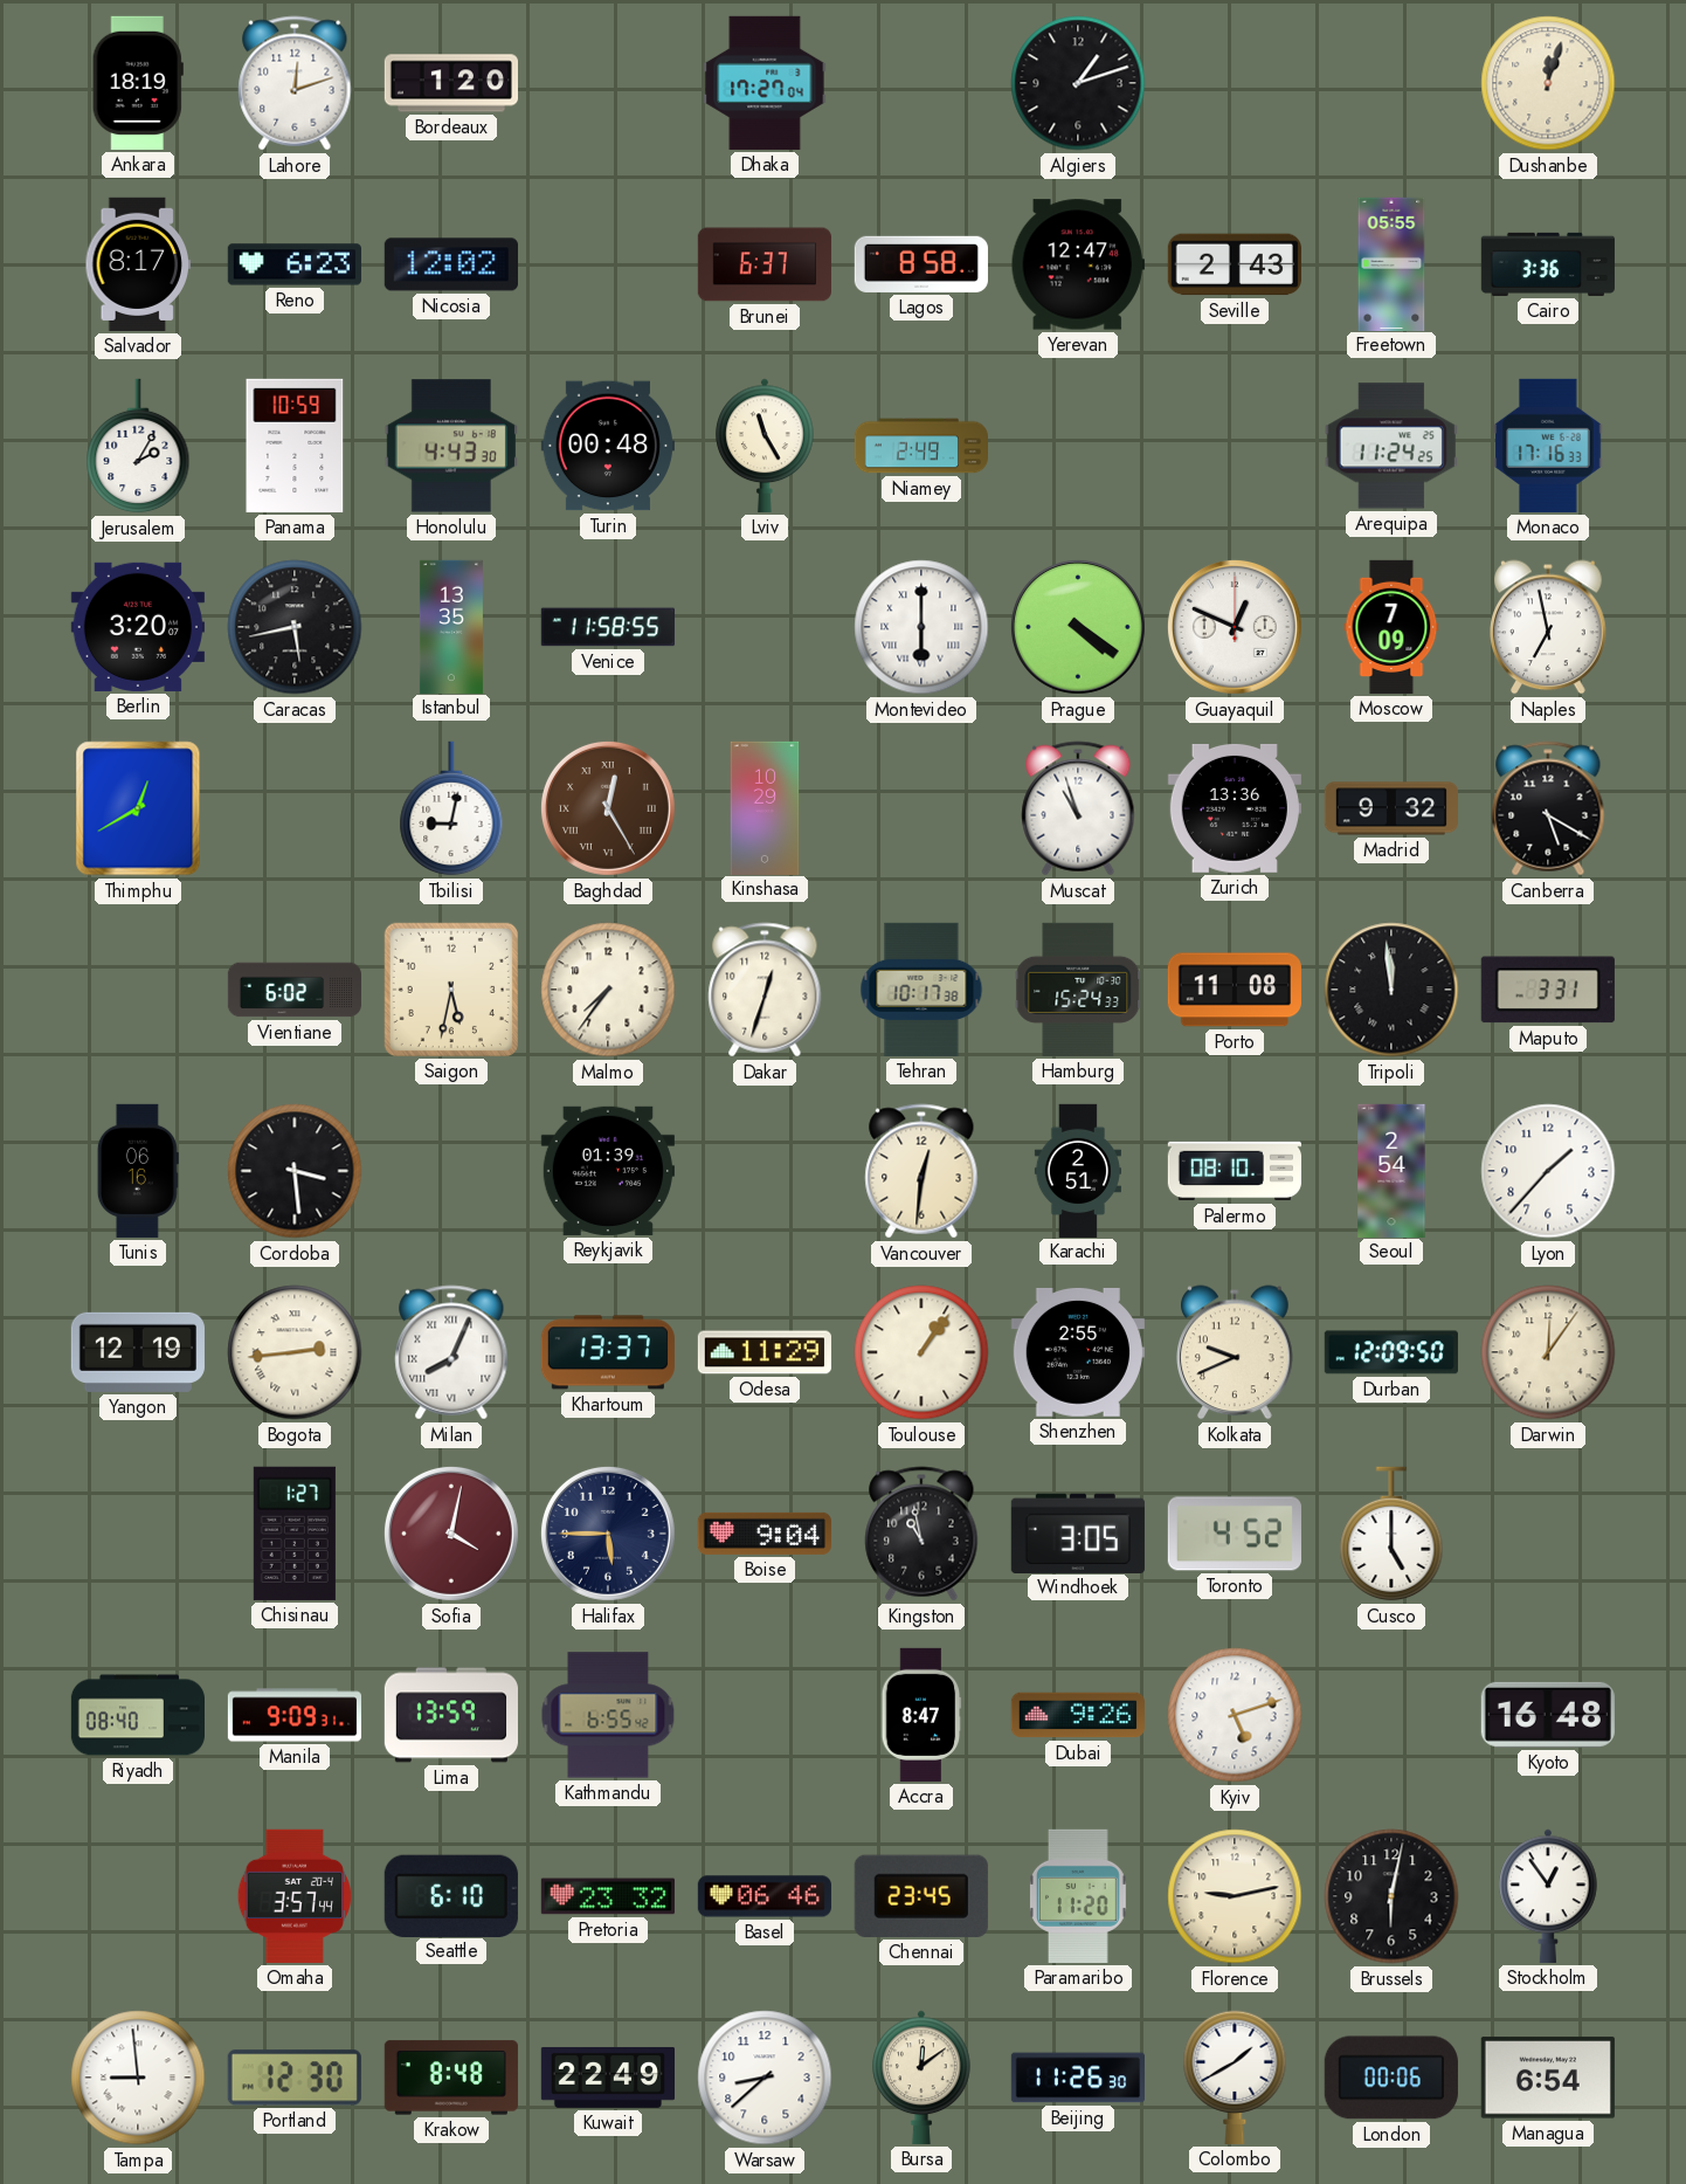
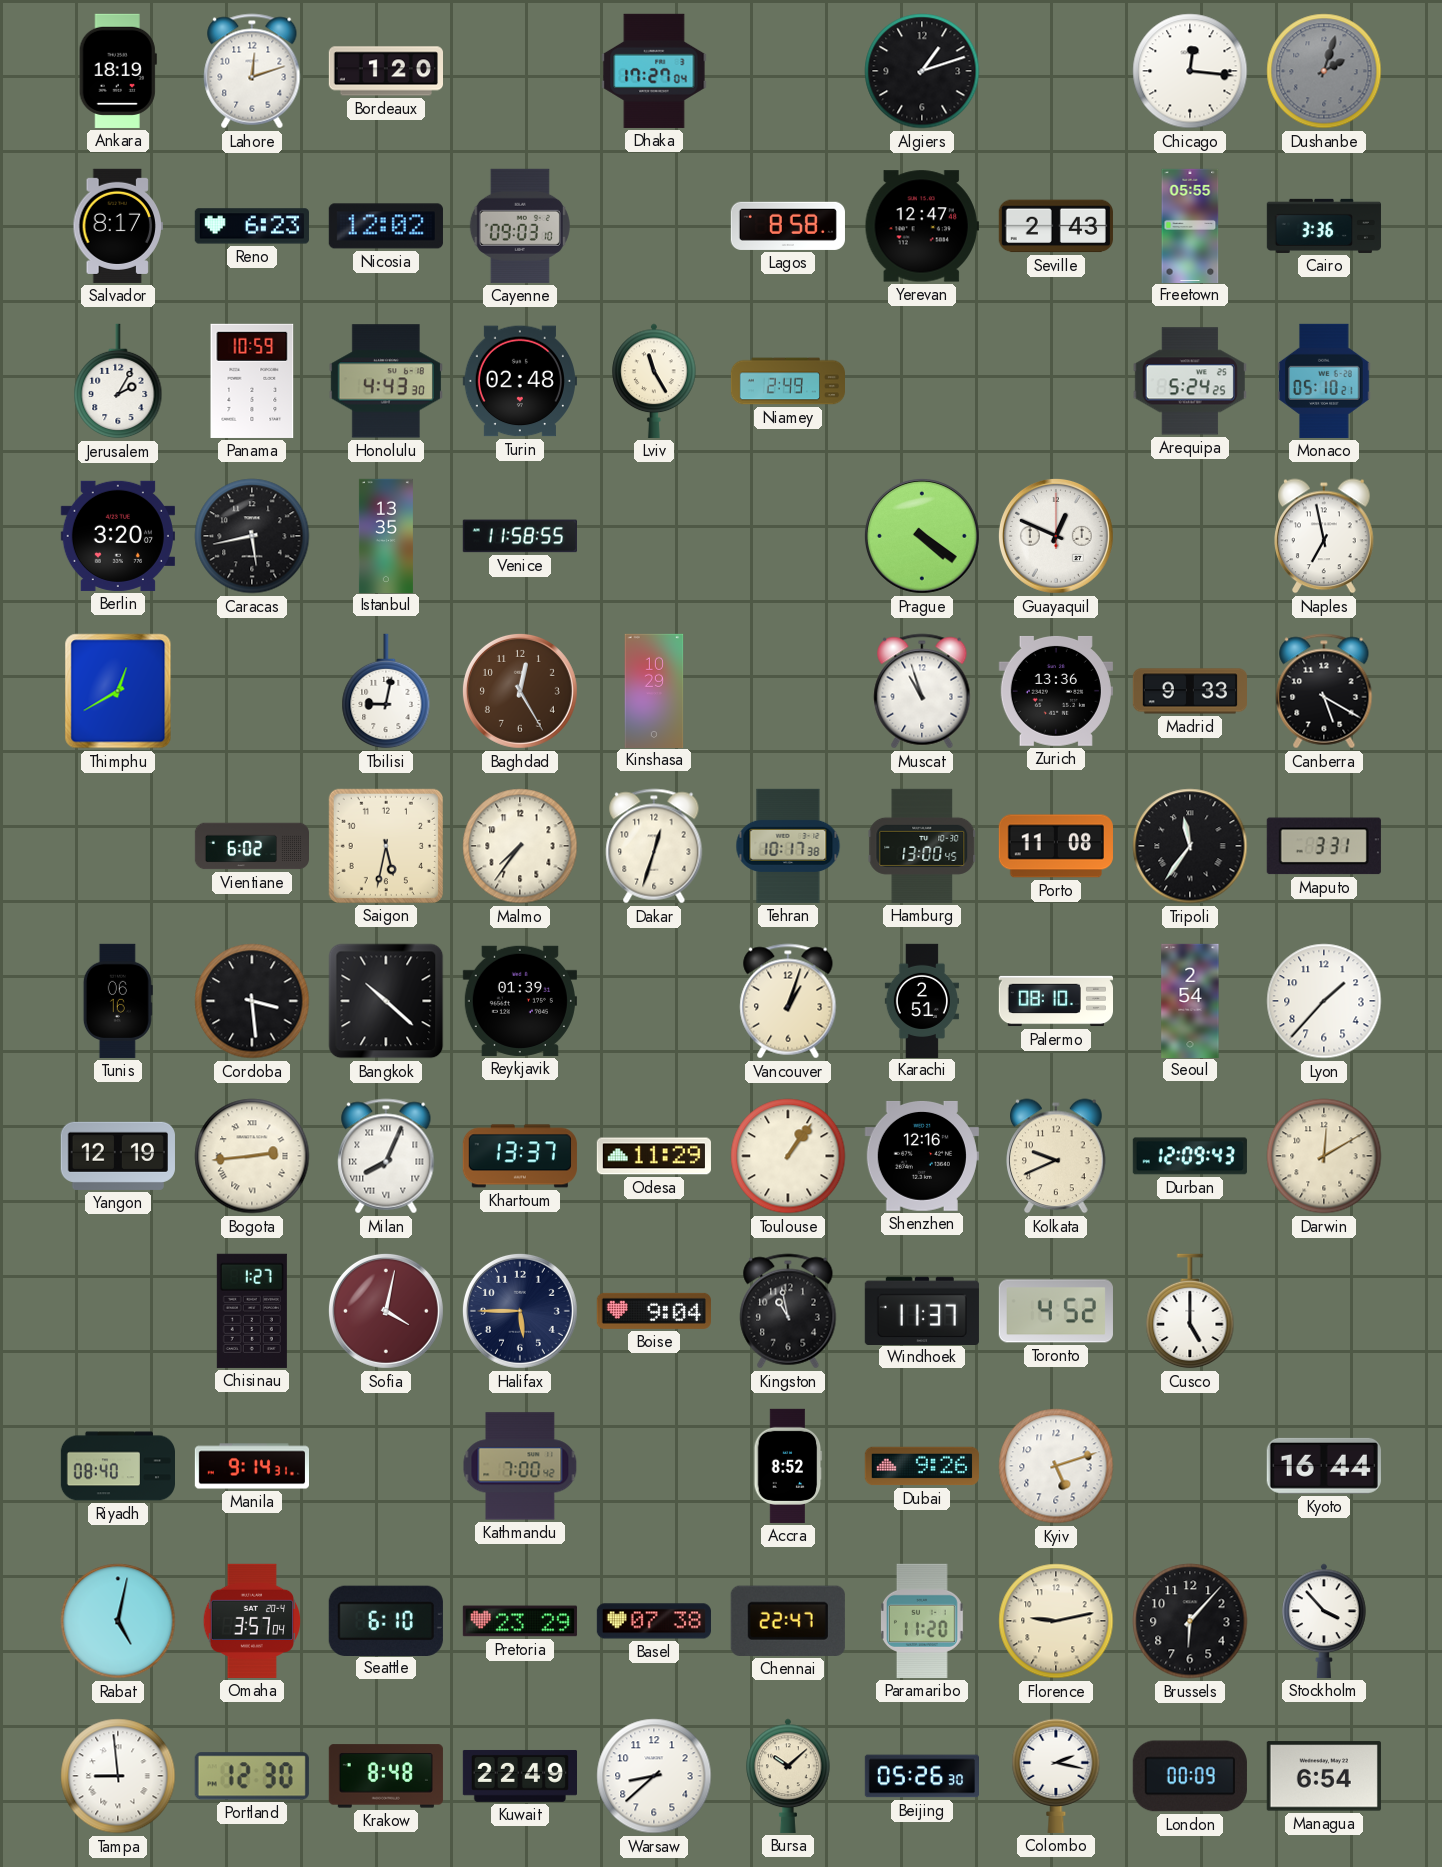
Chicago: none -> 12:16
Dushanbe: 12:03 -> 2:03
Dushanbe dial: cream -> grey
Cayenne: none -> 09:03
Brunei: 6:37 -> none
Turin: 00:48 -> 02:48
Arequipa: 11:24 -> 5:24
Monaco: 17:16 -> 05:10
Montevideo: 6:00 -> none
Moscow: 7:09 -> none
Baghdad numerals: Roman -> Arabic
Madrid: 9:32 -> 9:33
Hamburg: 15:24 -> 13:00
Tripoli: 11:59 -> 11:36
Bangkok: none -> 10:22
Vancouver: 12:31 -> 1:03
Shenzhen: 2:55 -> 12:16
Durban: 12:09:50 -> 12:09:43
Darwin: 12:06 -> 12:10
Windhoek: 3:05 -> 11:37
Manila: 9:09 -> 9:14
Lima: 13:59 -> none
Kathmandu: 6:55 -> 7:00
Accra: 8:47 -> 8:52
Kyoto: 16:48 -> 16:44
Rabat: none -> 5:02
Omaha: 3:57:44 -> 3:57:04
Pretoria: 23:32 -> 23:29
Basel: 06:46 -> 07:38
Chennai: 23:45 -> 22:47
Brussels: 6:02 -> 6:07
Stockholm: 12:54 -> 3:53
Bursa: 12:09 -> 10:08
Beijing: 11:26 -> 05:26
Colombo: 1:40 -> 2:17
London: 00:06 -> 00:09
